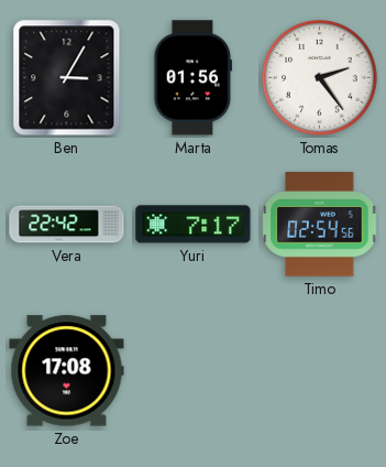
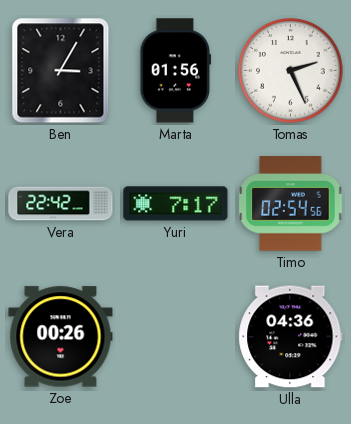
Tomas: 2:24 -> 2:26
Zoe: 17:08 -> 00:26
Ulla: none -> 04:36
